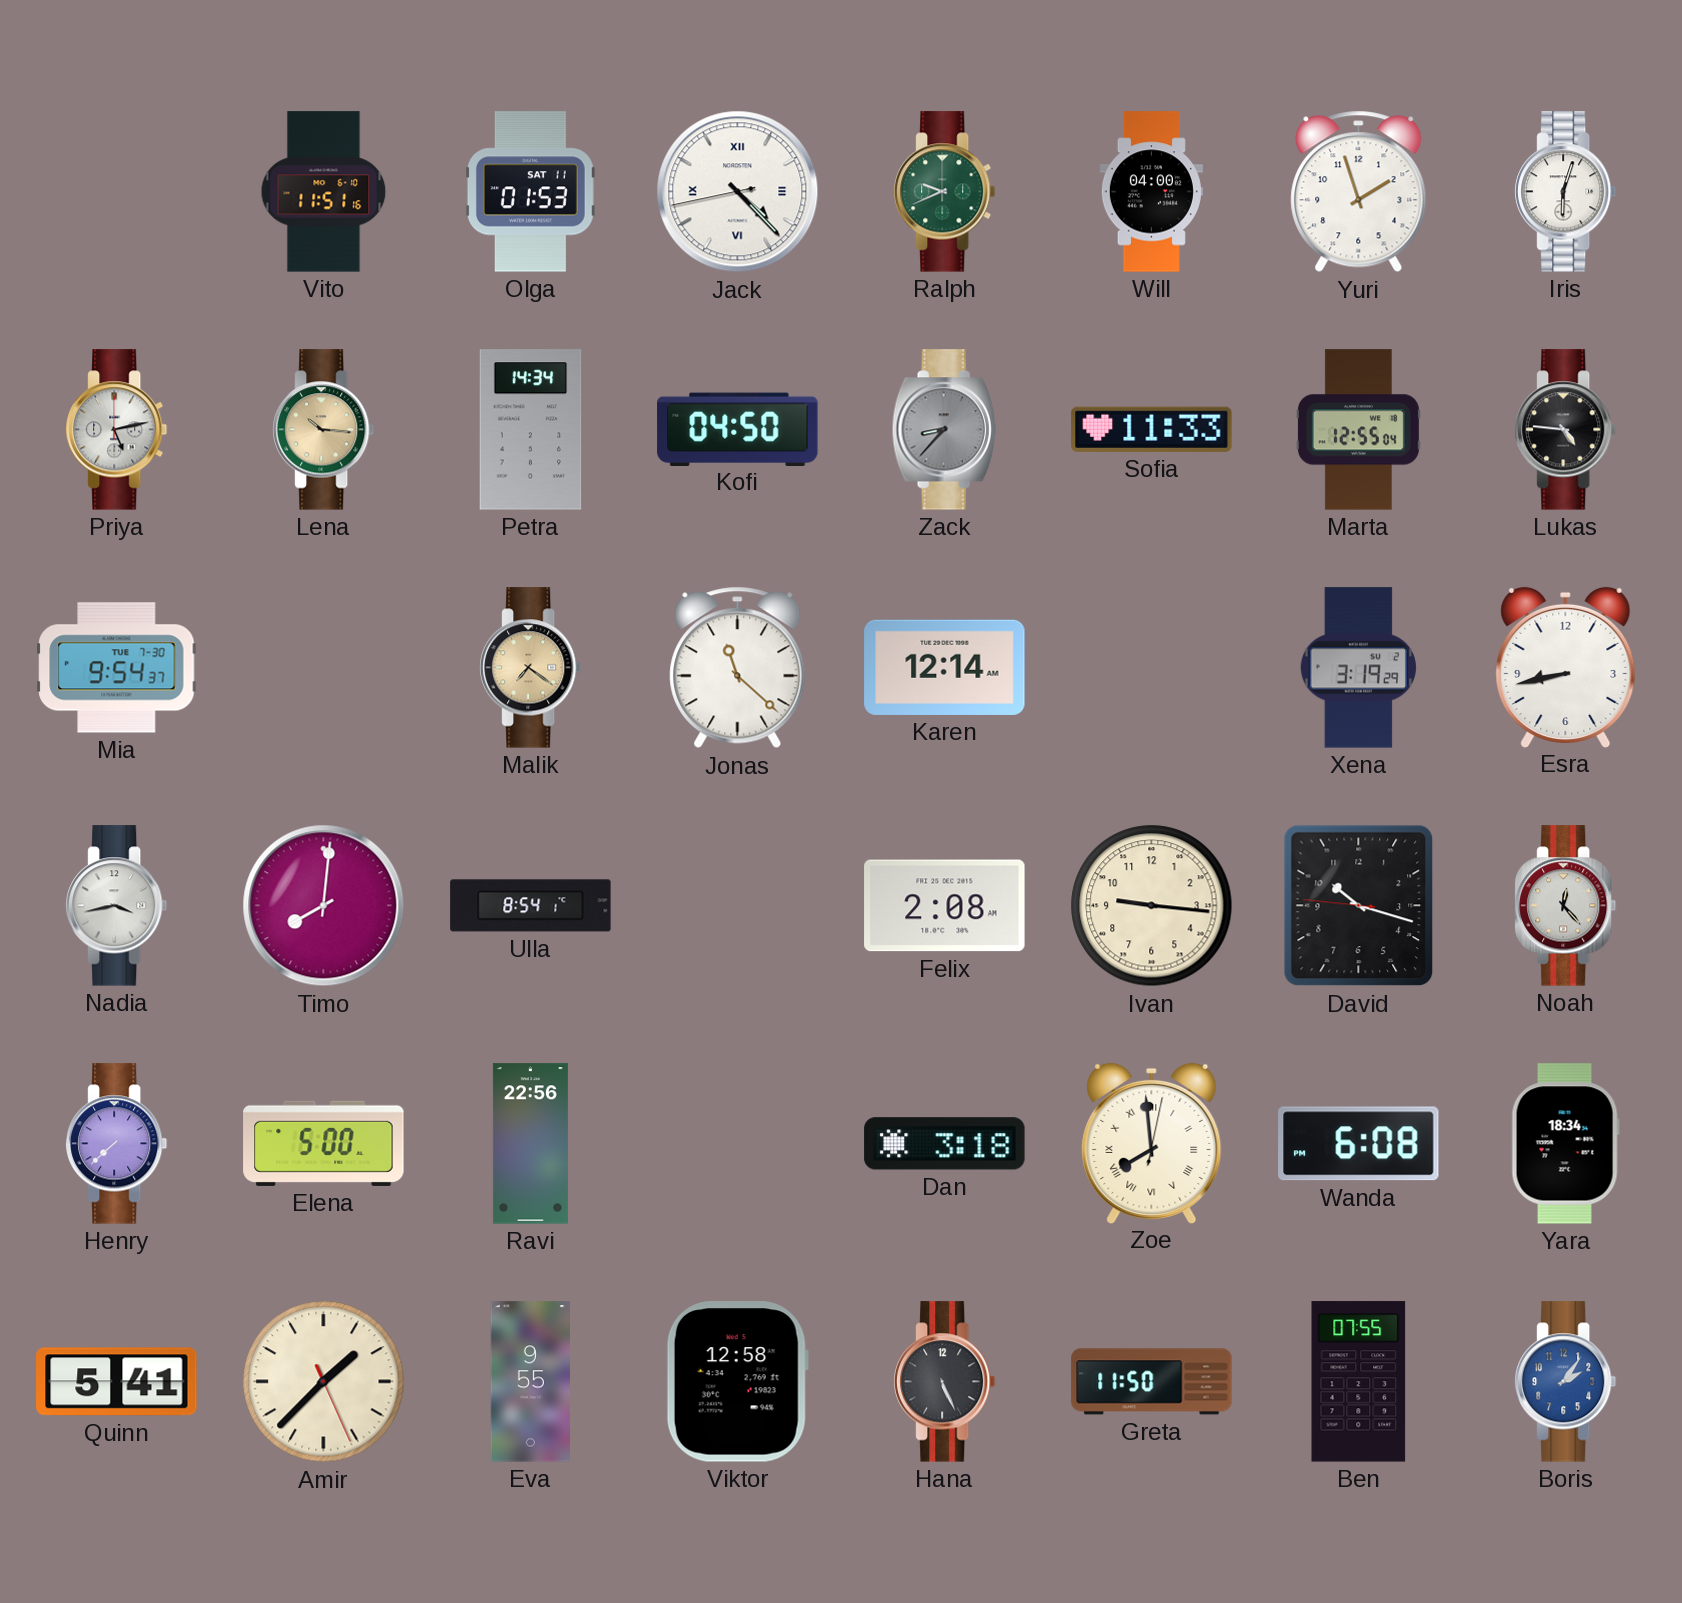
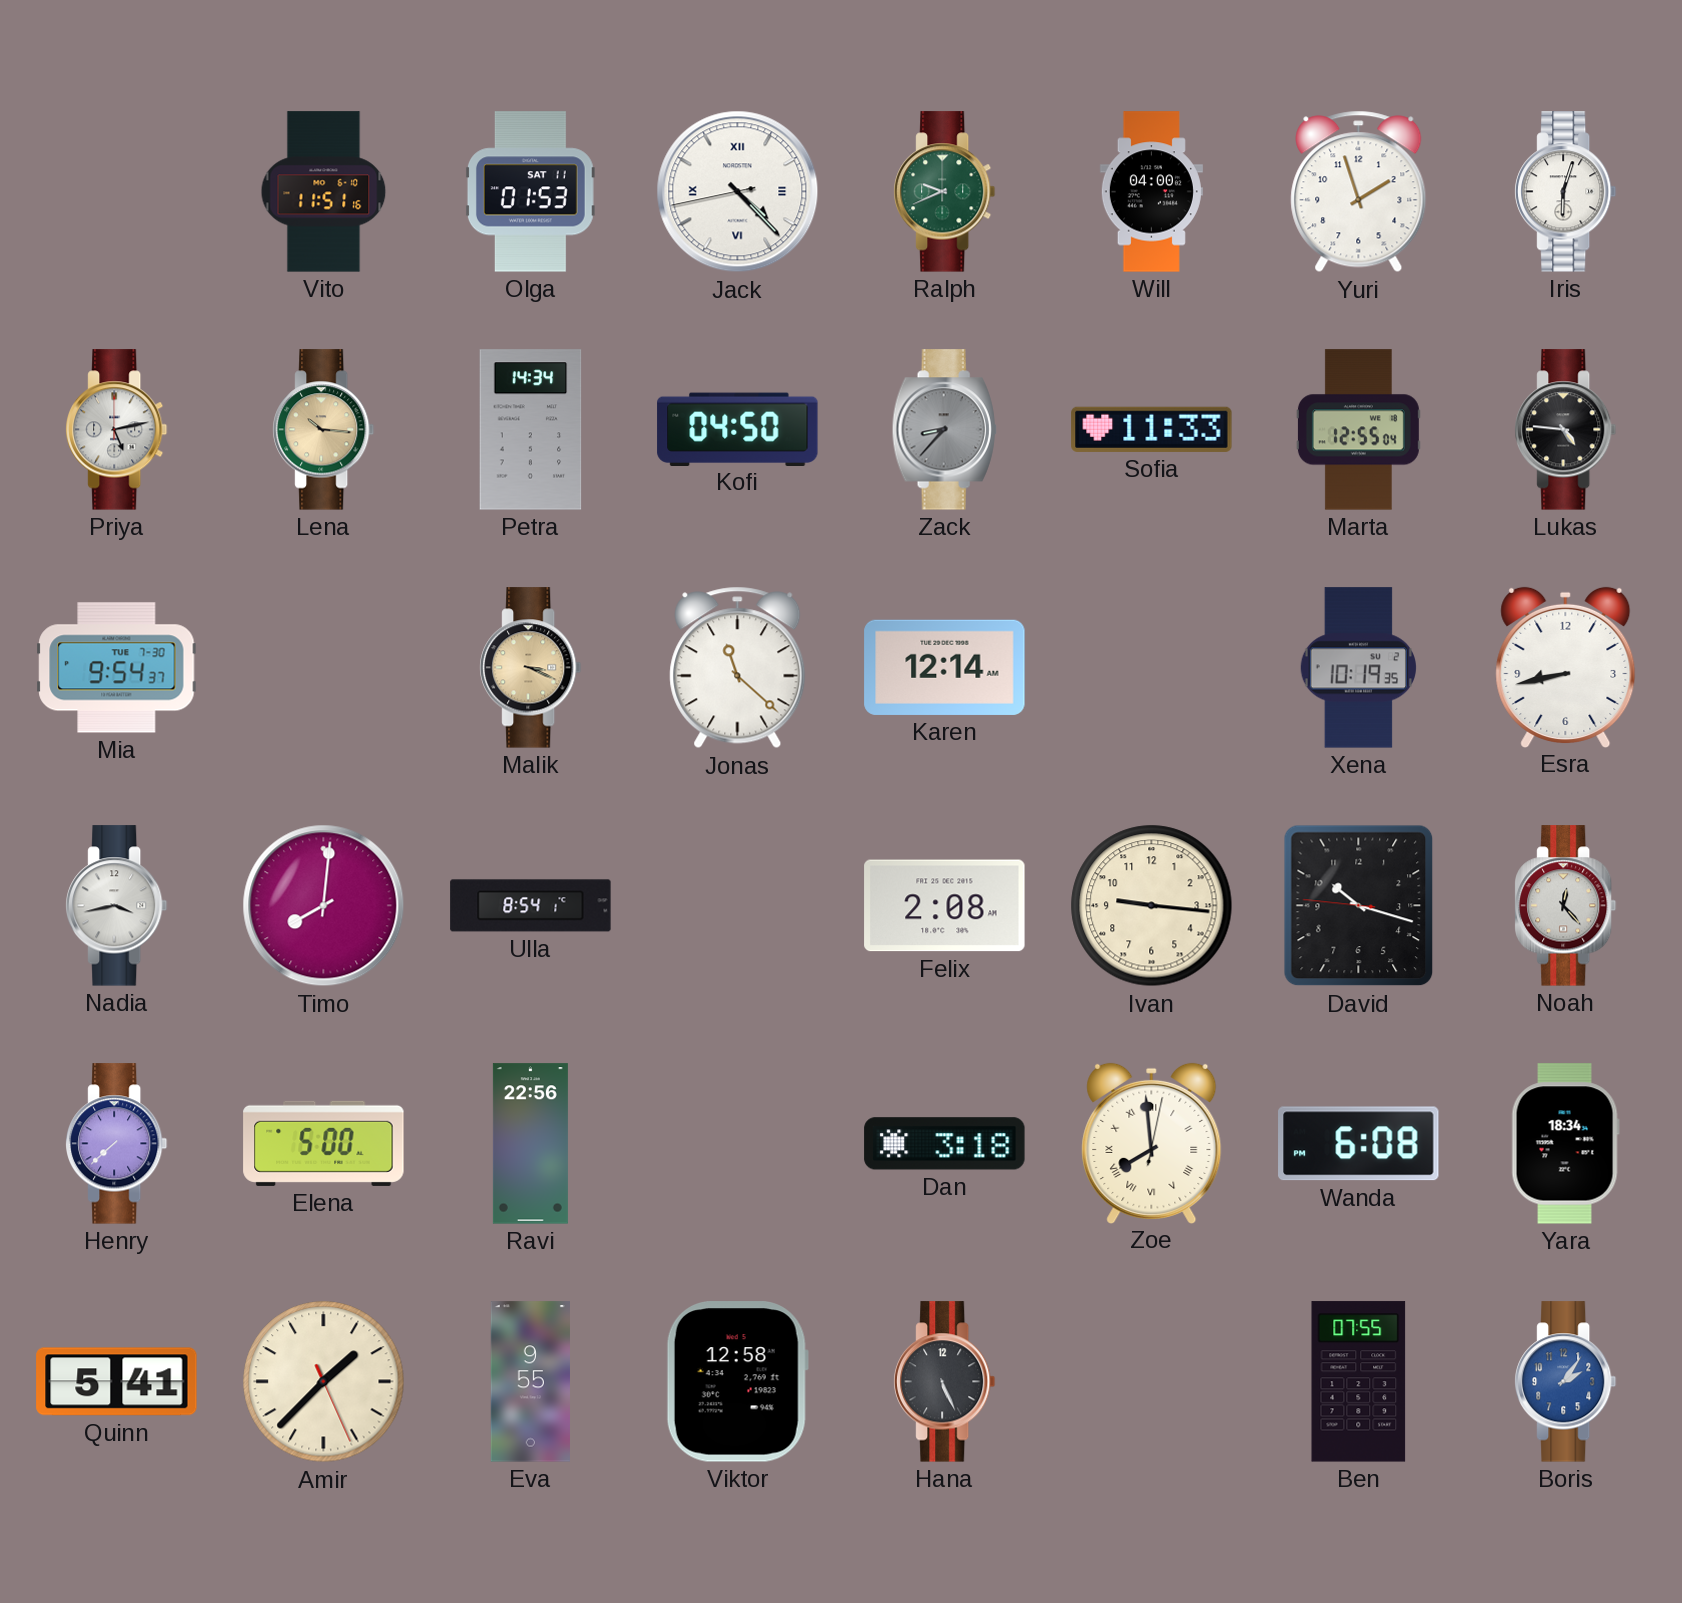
Malik: 7:21 -> 3:19
Xena: 3:19 -> 10:19
Greta: 11:50 -> none
